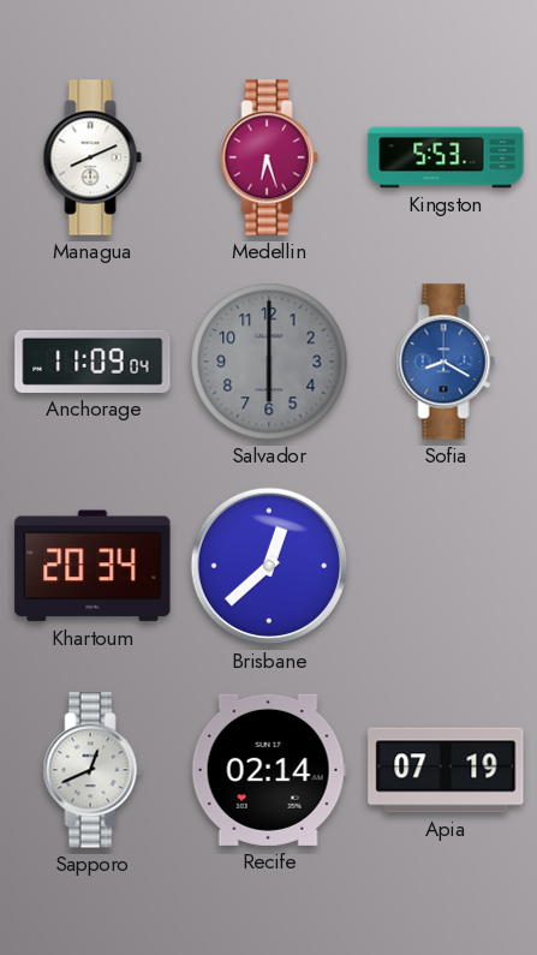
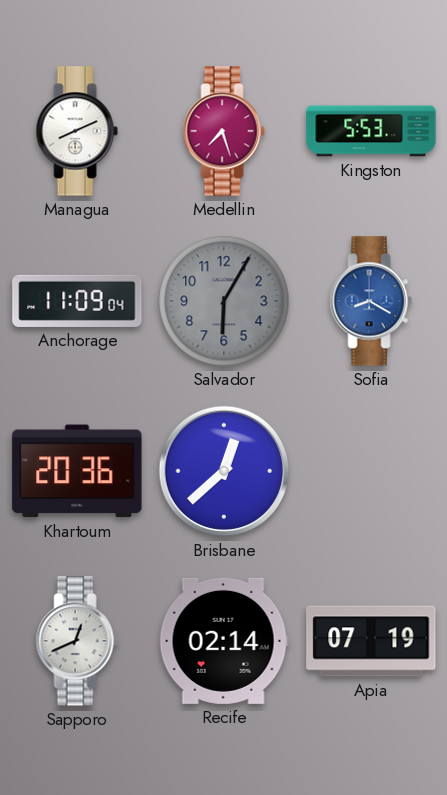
Medellin: 6:27 -> 7:27
Salvador: 6:00 -> 6:05
Khartoum: 20:34 -> 20:36
